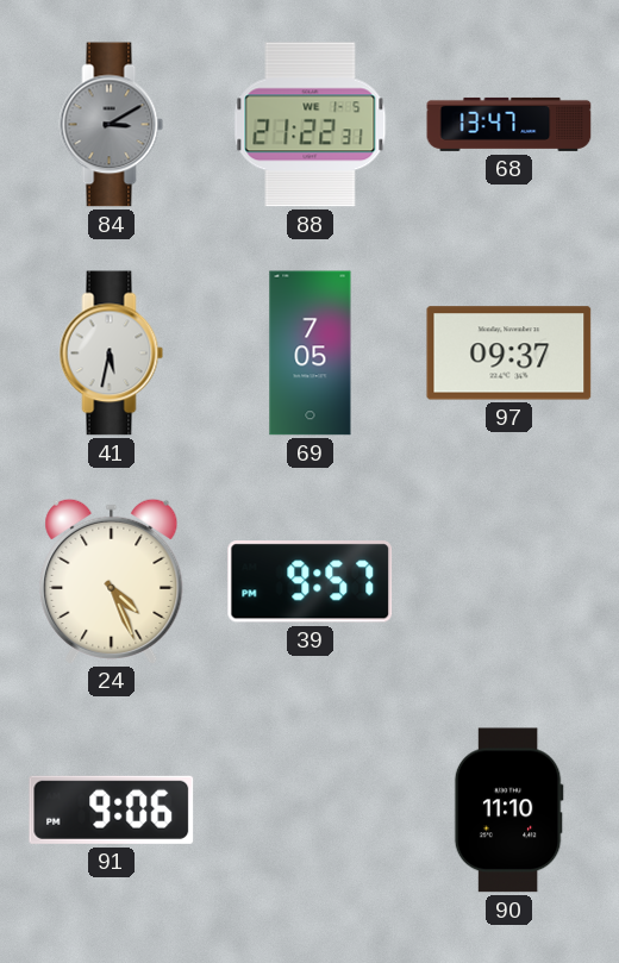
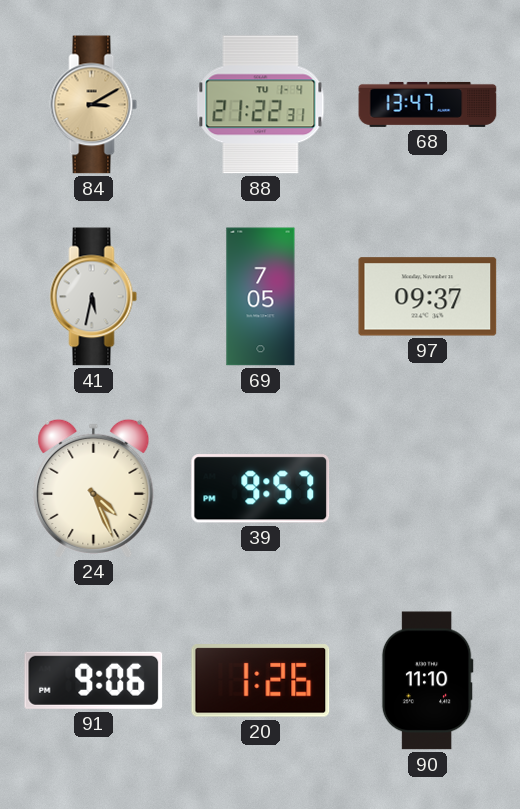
84 dial: grey -> champagne
88 date: WE 1-5 -> TU 1-4
20: none -> 1:26
